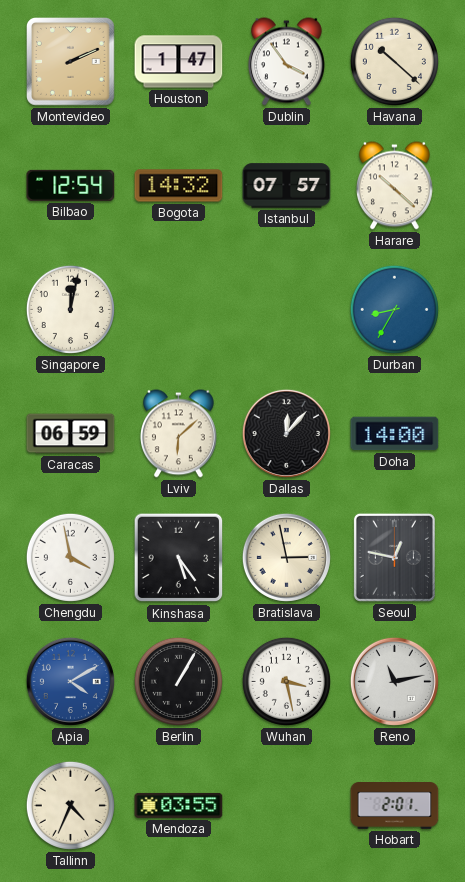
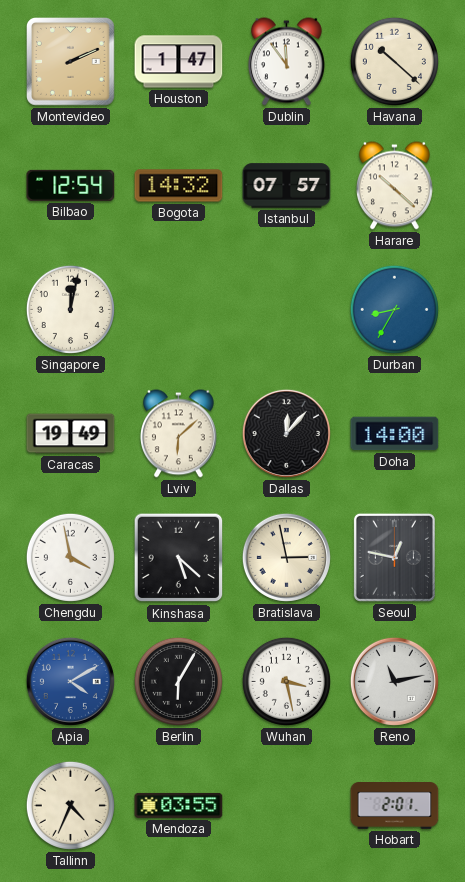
Dublin: 3:54 -> 11:54
Caracas: 06:59 -> 19:49
Kinshasa: 5:24 -> 5:22
Berlin: 1:05 -> 6:05
